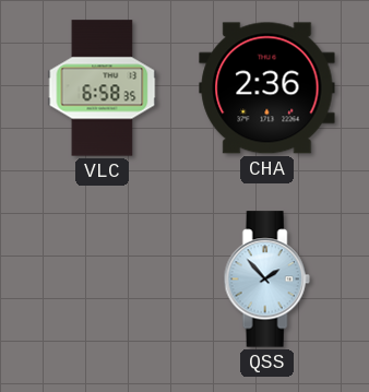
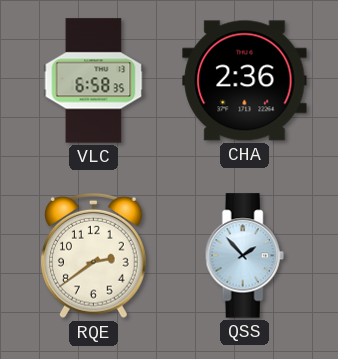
RQE: none -> 2:39
